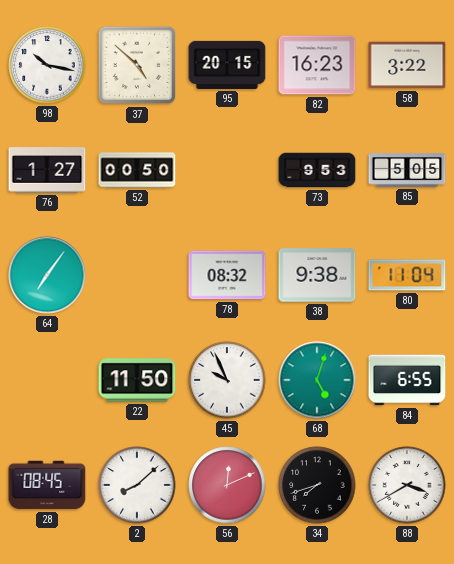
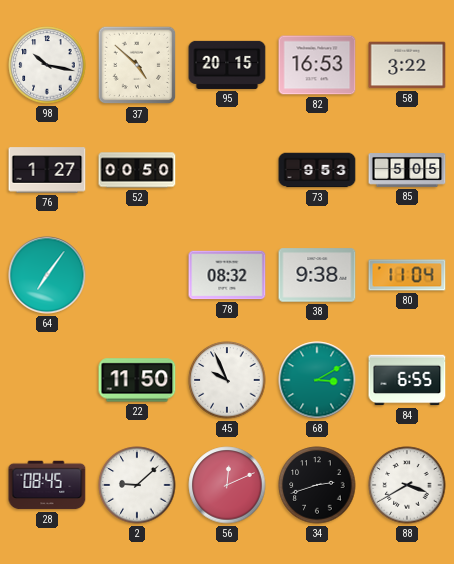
82: 16:23 -> 16:53
68: 5:03 -> 3:10
2: 8:08 -> 9:08
34: 7:42 -> 2:42
